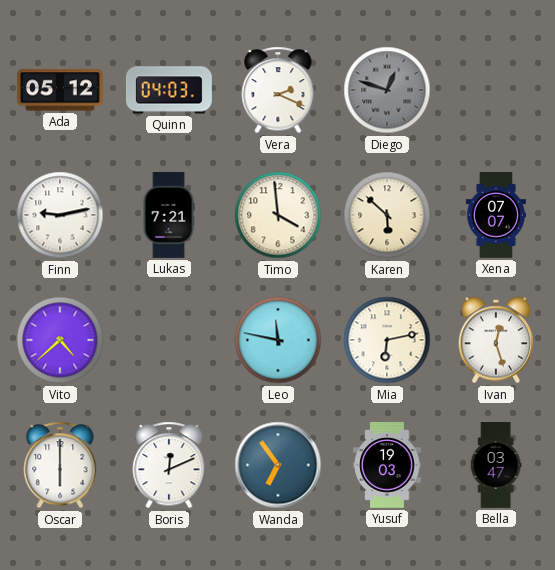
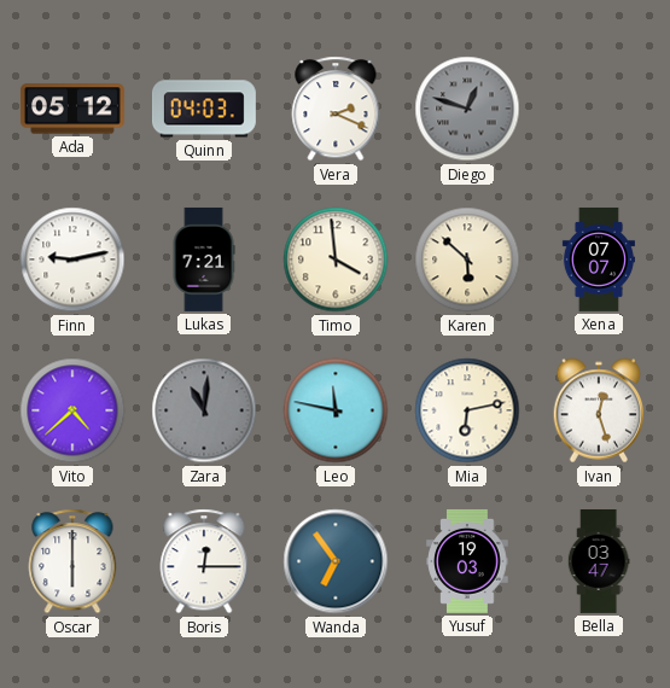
Zara: none -> 11:01
Boris: 12:11 -> 12:15
